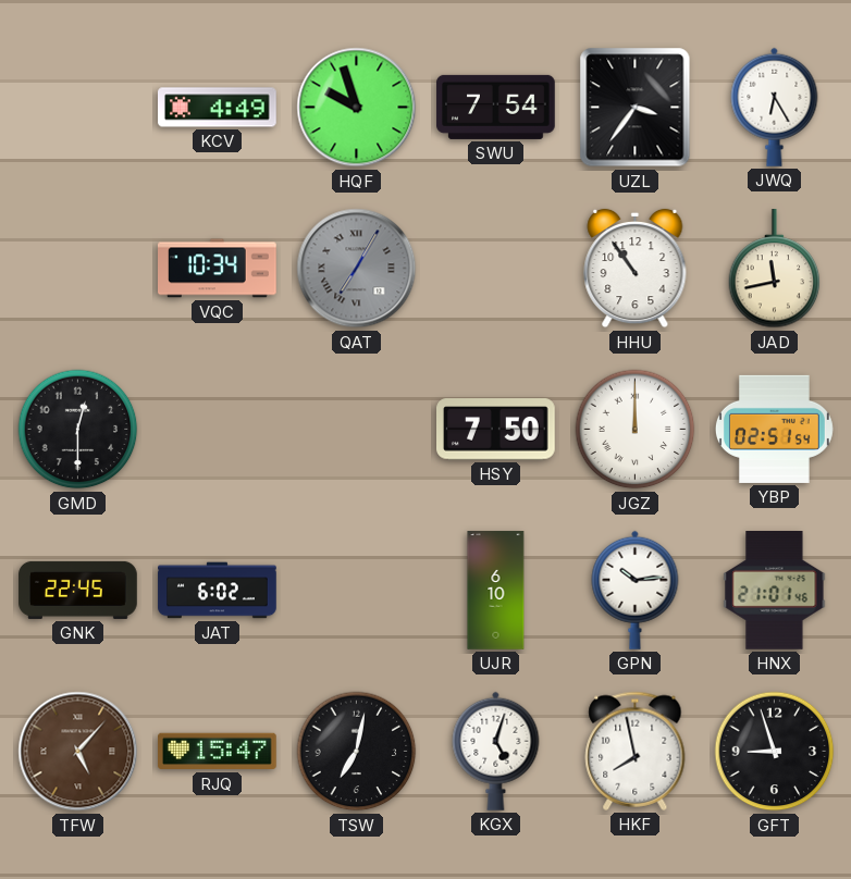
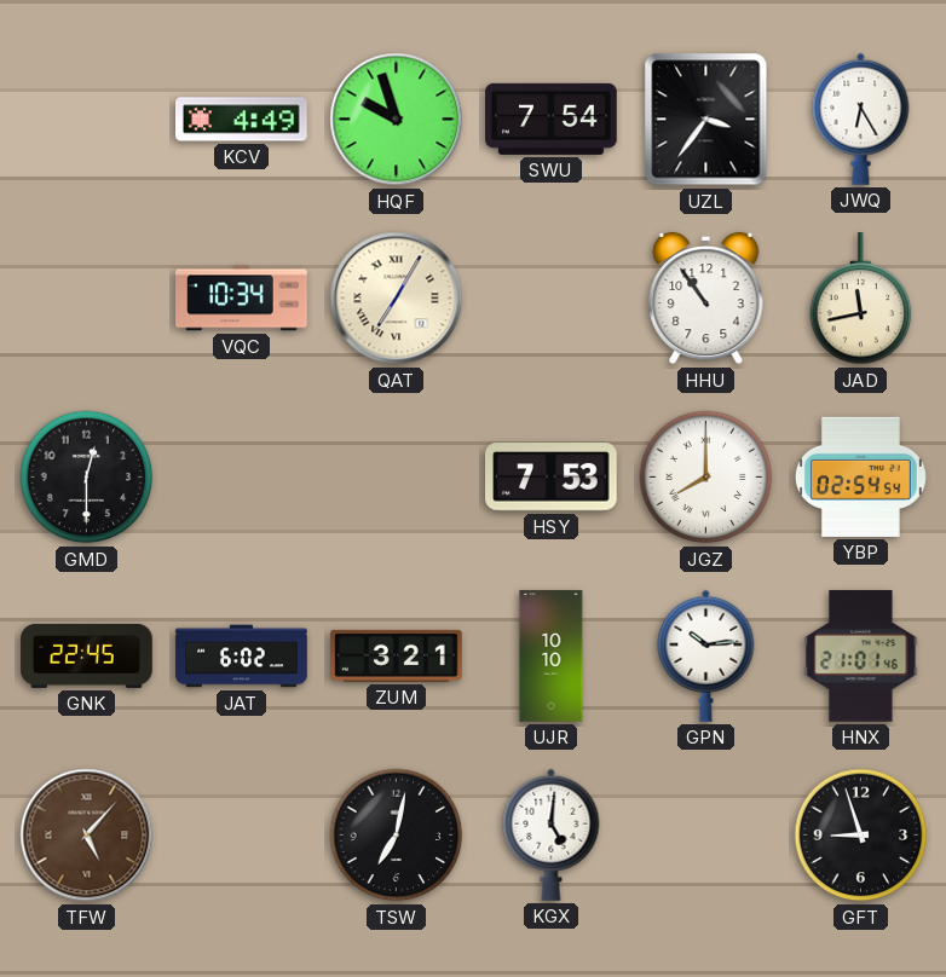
QAT dial: grey -> cream
HSY: 7:50 -> 7:53
JGZ: 12:00 -> 8:00
YBP: 02:51 -> 02:54
ZUM: none -> 3:21
UJR: 6:10 -> 10:10
RJQ: 15:47 -> none
KGX: 5:03 -> 5:01
HKF: 7:58 -> none
